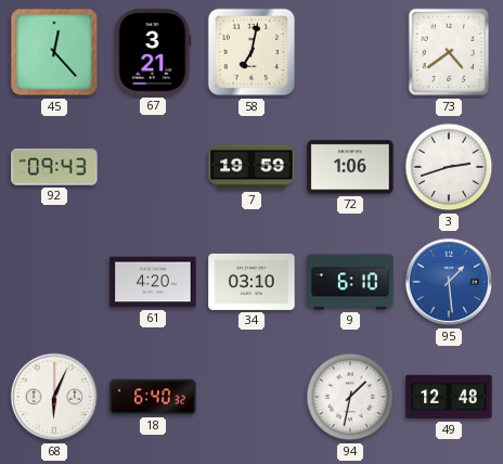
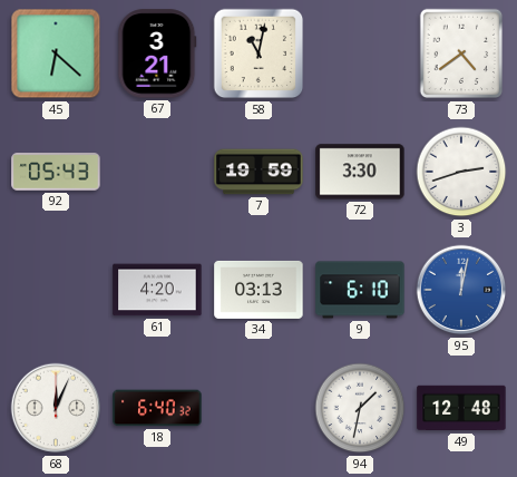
45: 12:23 -> 6:22
58: 7:02 -> 11:02
92: 09:43 -> 05:43
72: 1:06 -> 3:30
34: 03:10 -> 03:13
95: 1:29 -> 12:02
68: 6:04 -> 12:04
